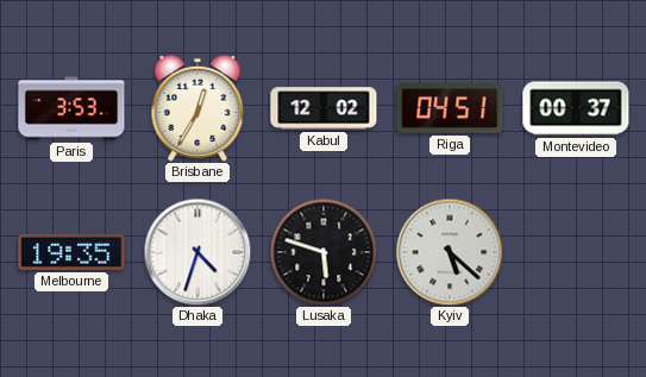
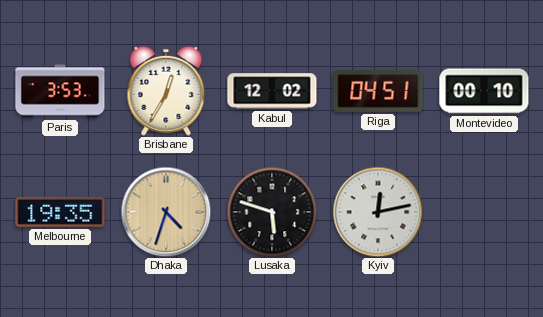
Montevideo: 00:37 -> 00:10
Dhaka dial: white -> champagne
Kyiv: 5:22 -> 12:13
